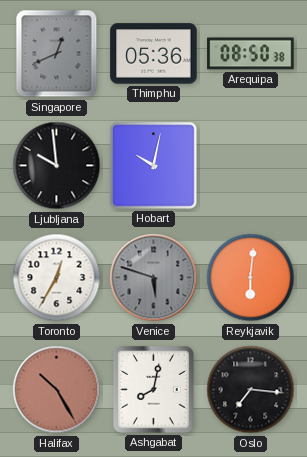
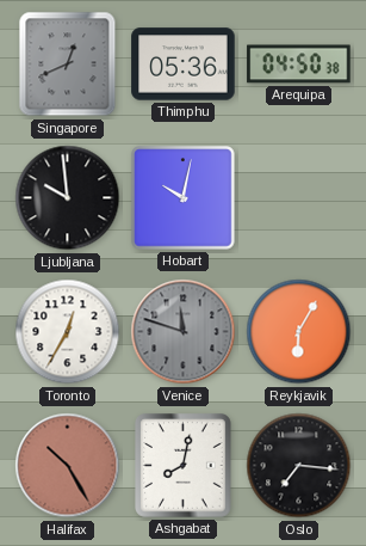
Arequipa: 08:50 -> 04:50
Venice: 5:48 -> 11:48
Reykjavik: 6:01 -> 6:05
